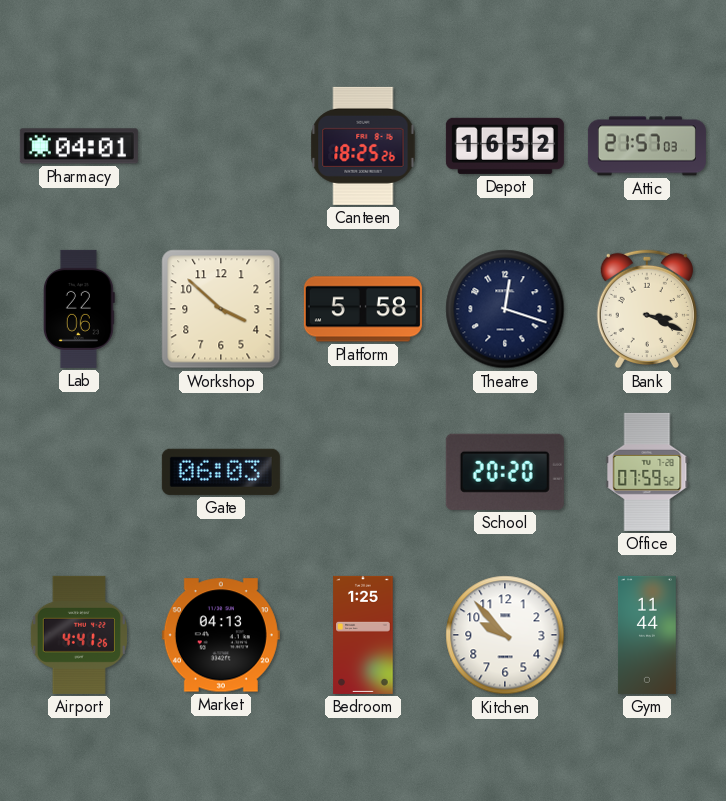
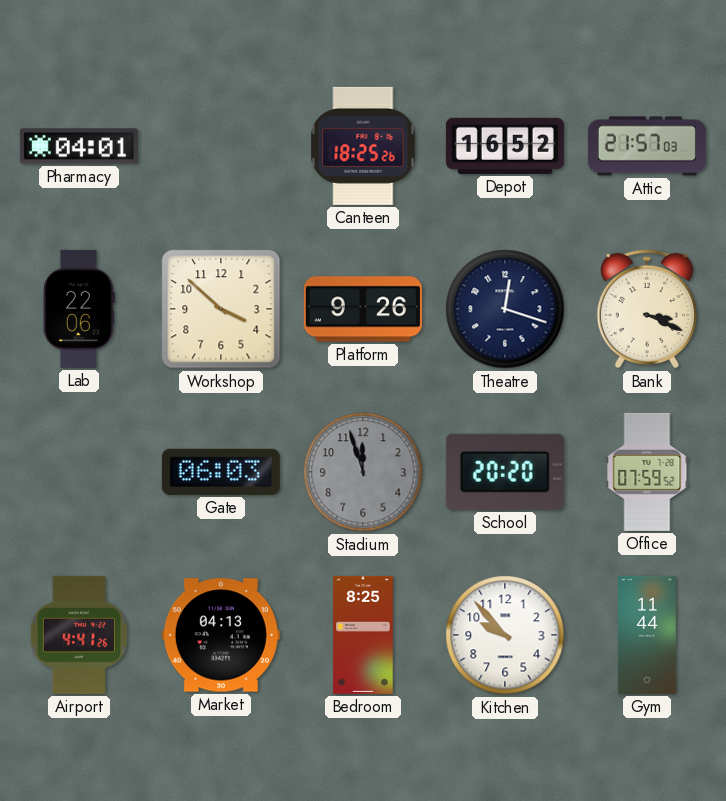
Platform: 5:58 -> 9:26
Stadium: none -> 11:57
Bedroom: 1:25 -> 8:25
